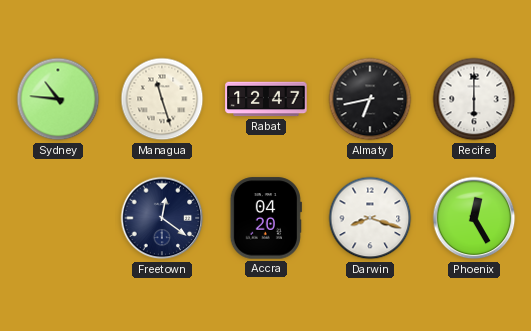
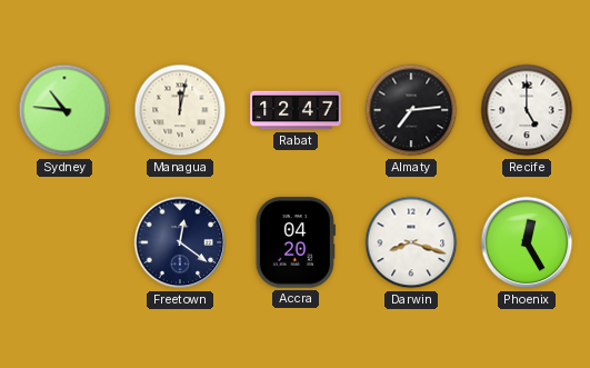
Managua: 11:27 -> 12:02
Almaty: 6:43 -> 7:14
Recife: 6:00 -> 5:00
